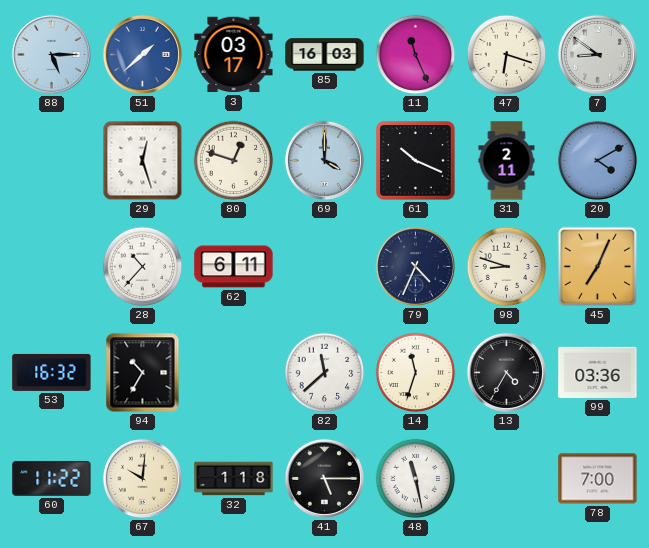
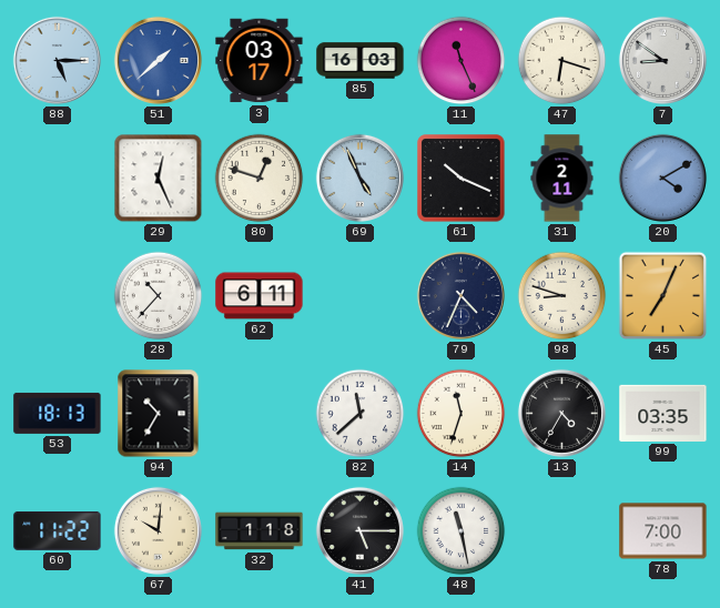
29: 12:27 -> 12:26
69: 4:00 -> 4:56
53: 16:32 -> 18:13
99: 03:36 -> 03:35
